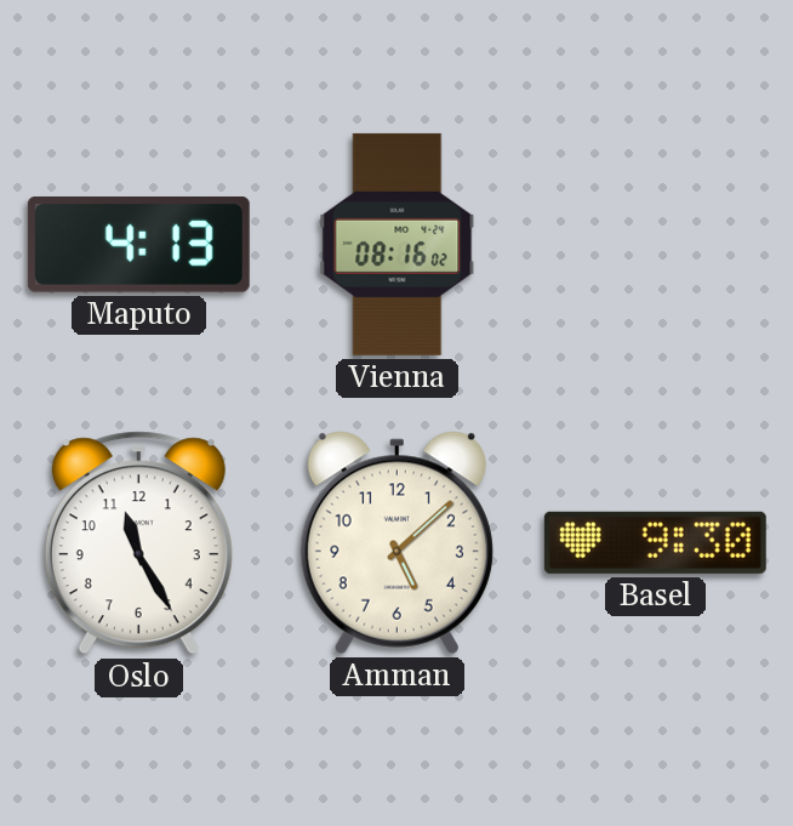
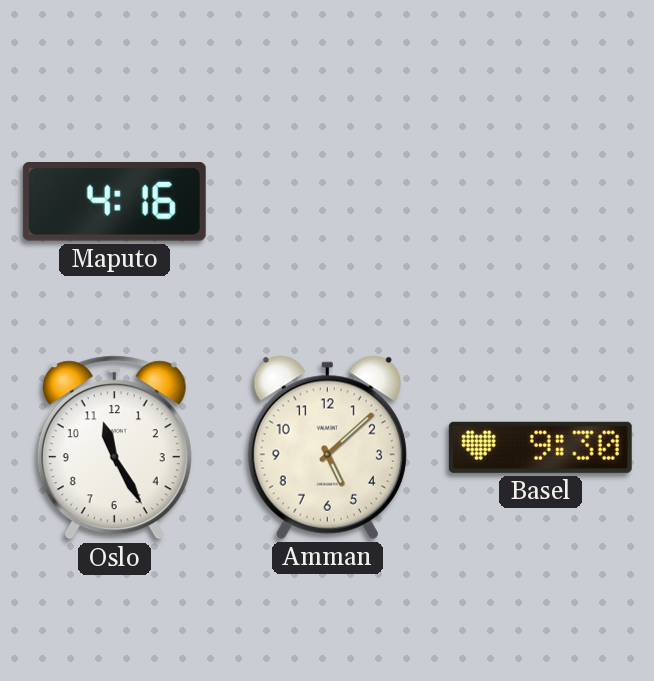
Maputo: 4:13 -> 4:16
Vienna: 08:16 -> none
